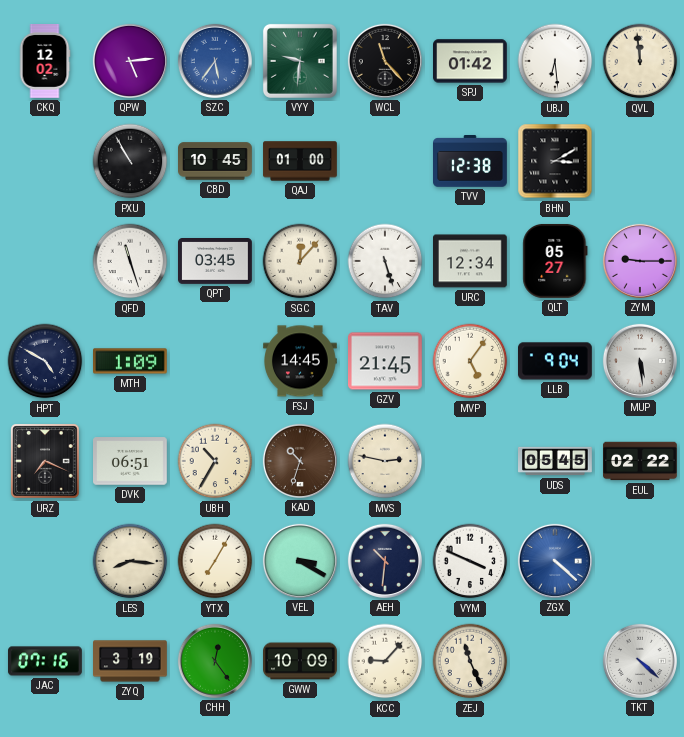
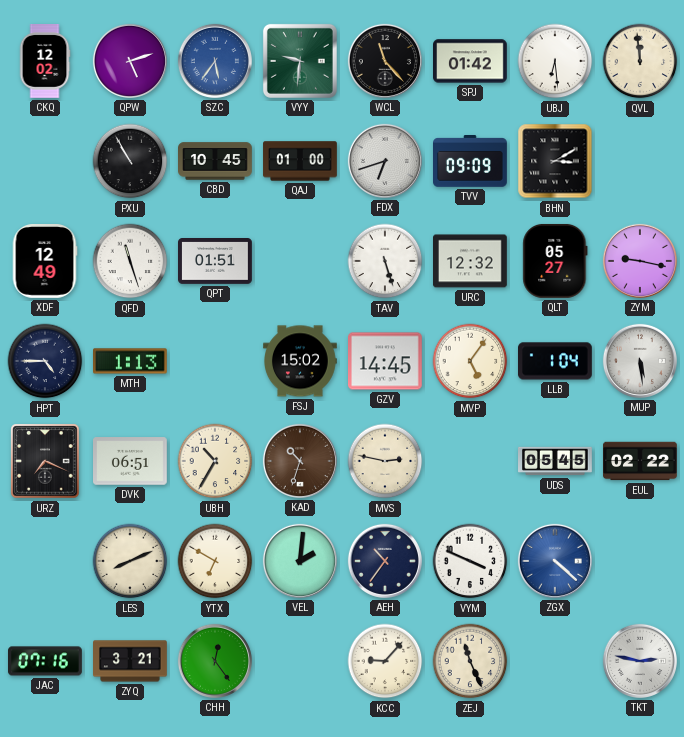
QPW: 5:14 -> 5:12
FDX: none -> 6:42
TVV: 12:38 -> 09:09
XDF: none -> 12:49
QPT: 03:45 -> 01:51
SGC: 12:07 -> none
URC: 12:34 -> 12:32
ZYM: 9:15 -> 9:17
HPT: 4:50 -> 4:45
MTH: 1:09 -> 1:13
FSJ: 14:45 -> 15:02
GZV: 21:45 -> 14:45
LLB: 9:04 -> 1:04
LES: 8:16 -> 8:11
YTX: 7:05 -> 6:50
VEL: 3:20 -> 2:01
AEH: 10:31 -> 10:36
ZYQ: 3:19 -> 3:21
GWW: 10:09 -> none
TKT: 4:22 -> 2:47
